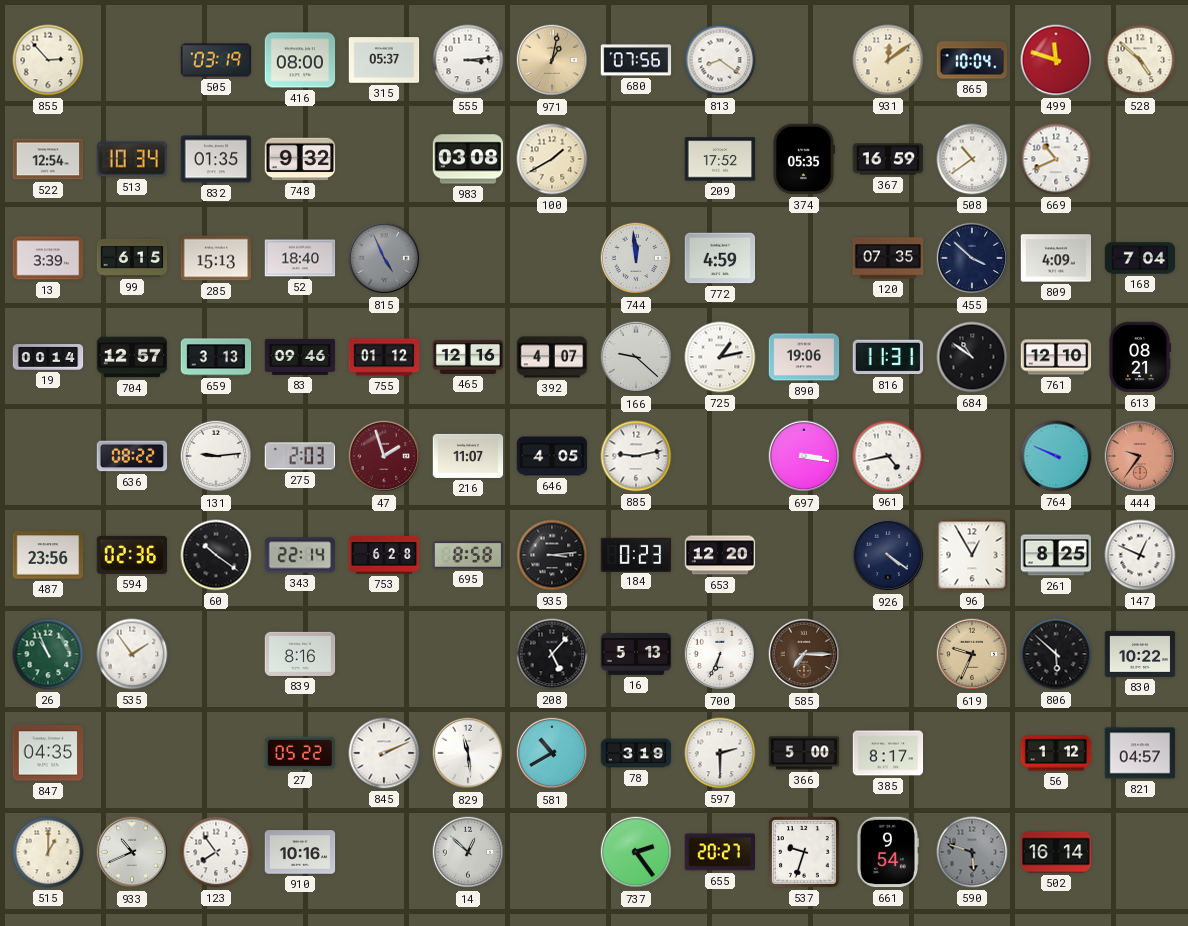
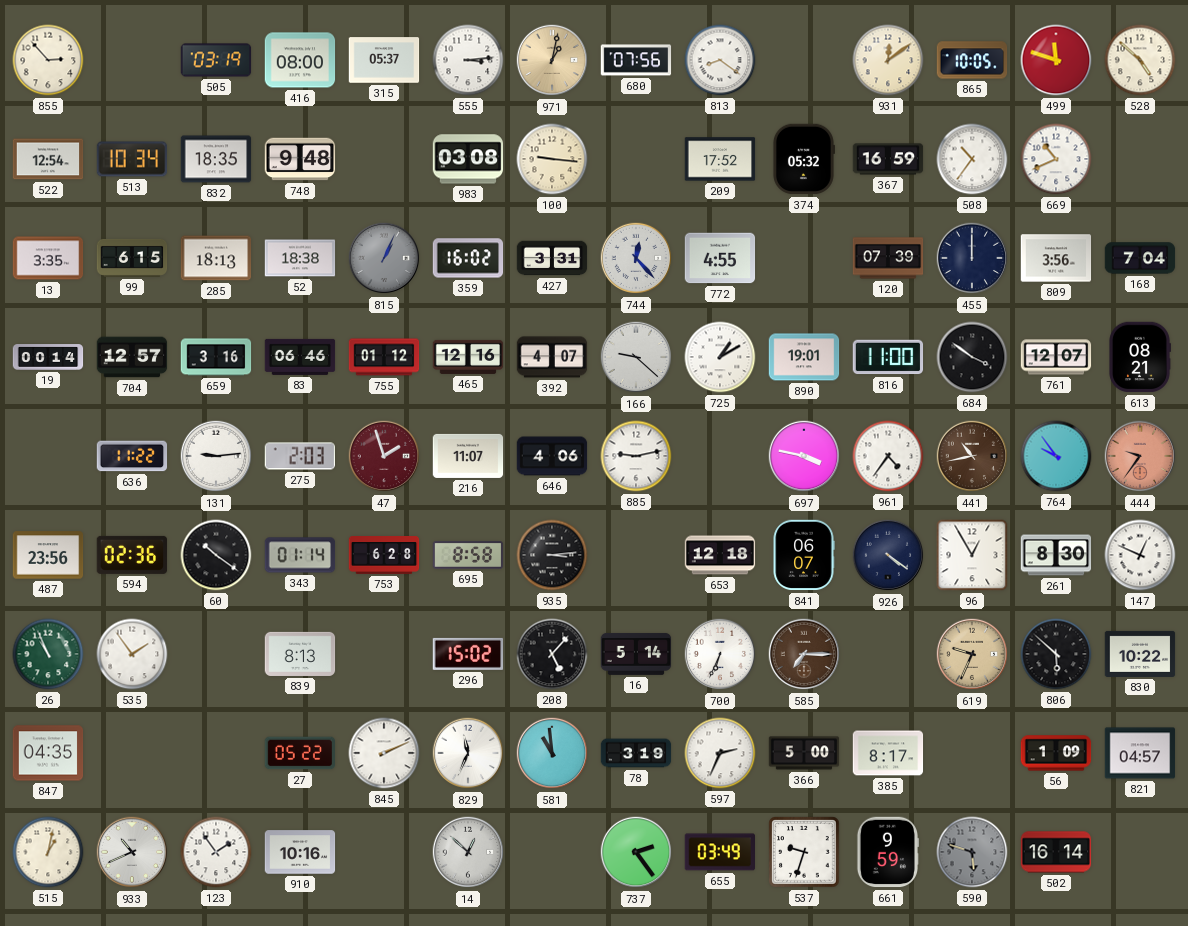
865: 10:04 -> 10:05
832: 01:35 -> 18:35
748: 9:32 -> 9:48
100: 1:40 -> 9:16
374: 05:35 -> 05:32
508: 10:39 -> 10:36
13: 3:39 -> 3:35
285: 15:13 -> 18:13
52: 18:40 -> 18:38
815: 4:56 -> 1:04
359: none -> 16:02
427: none -> 3:31
744: 11:59 -> 12:23
772: 4:59 -> 4:55
120: 07:35 -> 07:39
455: 3:52 -> 12:00
809: 4:09 -> 3:56
659: 3:13 -> 3:16
83: 09:46 -> 06:46
725: 1:13 -> 1:10
890: 19:06 -> 19:01
816: 11:31 -> 11:00
684: 10:51 -> 3:51
761: 12:10 -> 12:07
636: 08:22 -> 11:22
646: 4:05 -> 4:06
697: 3:17 -> 3:47
961: 4:43 -> 4:36
441: none -> 10:43
764: 9:49 -> 9:54
343: 22:14 -> 01:14
184: 0:23 -> none
653: 12:20 -> 12:18
841: none -> 06:07
261: 8:25 -> 8:30
839: 8:16 -> 8:13
296: none -> 15:02
16: 5:13 -> 5:14
829: 11:29 -> 11:34
581: 10:40 -> 10:59
597: 2:30 -> 2:34
56: 1:12 -> 1:09
515: 1:00 -> 1:02
123: 7:54 -> 1:54
655: 20:27 -> 03:49
661: 9:54 -> 9:59
